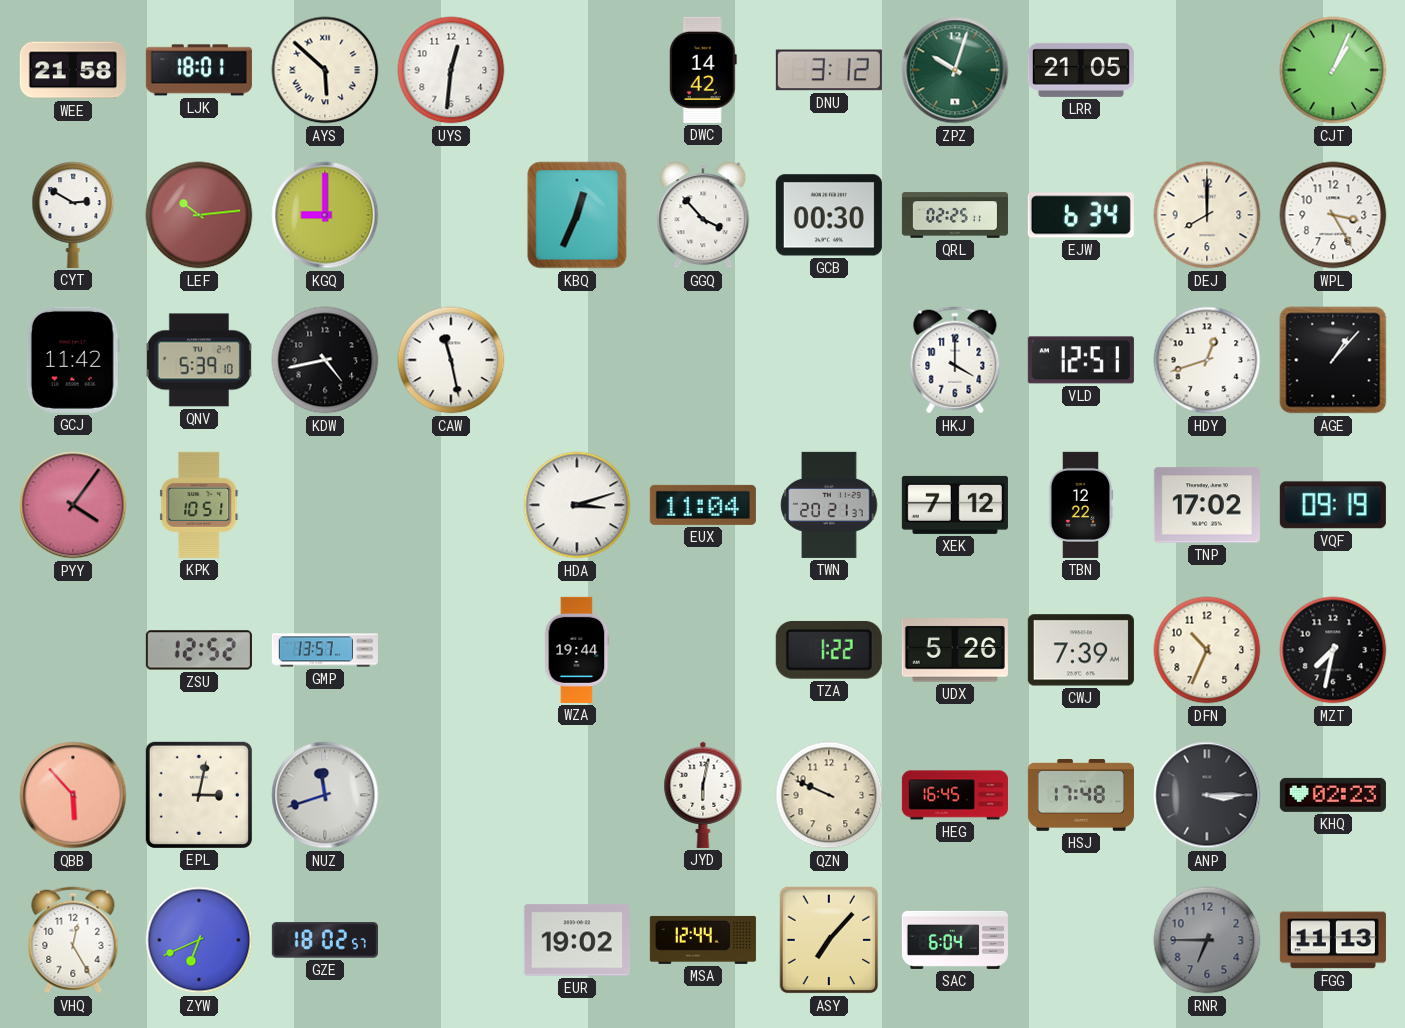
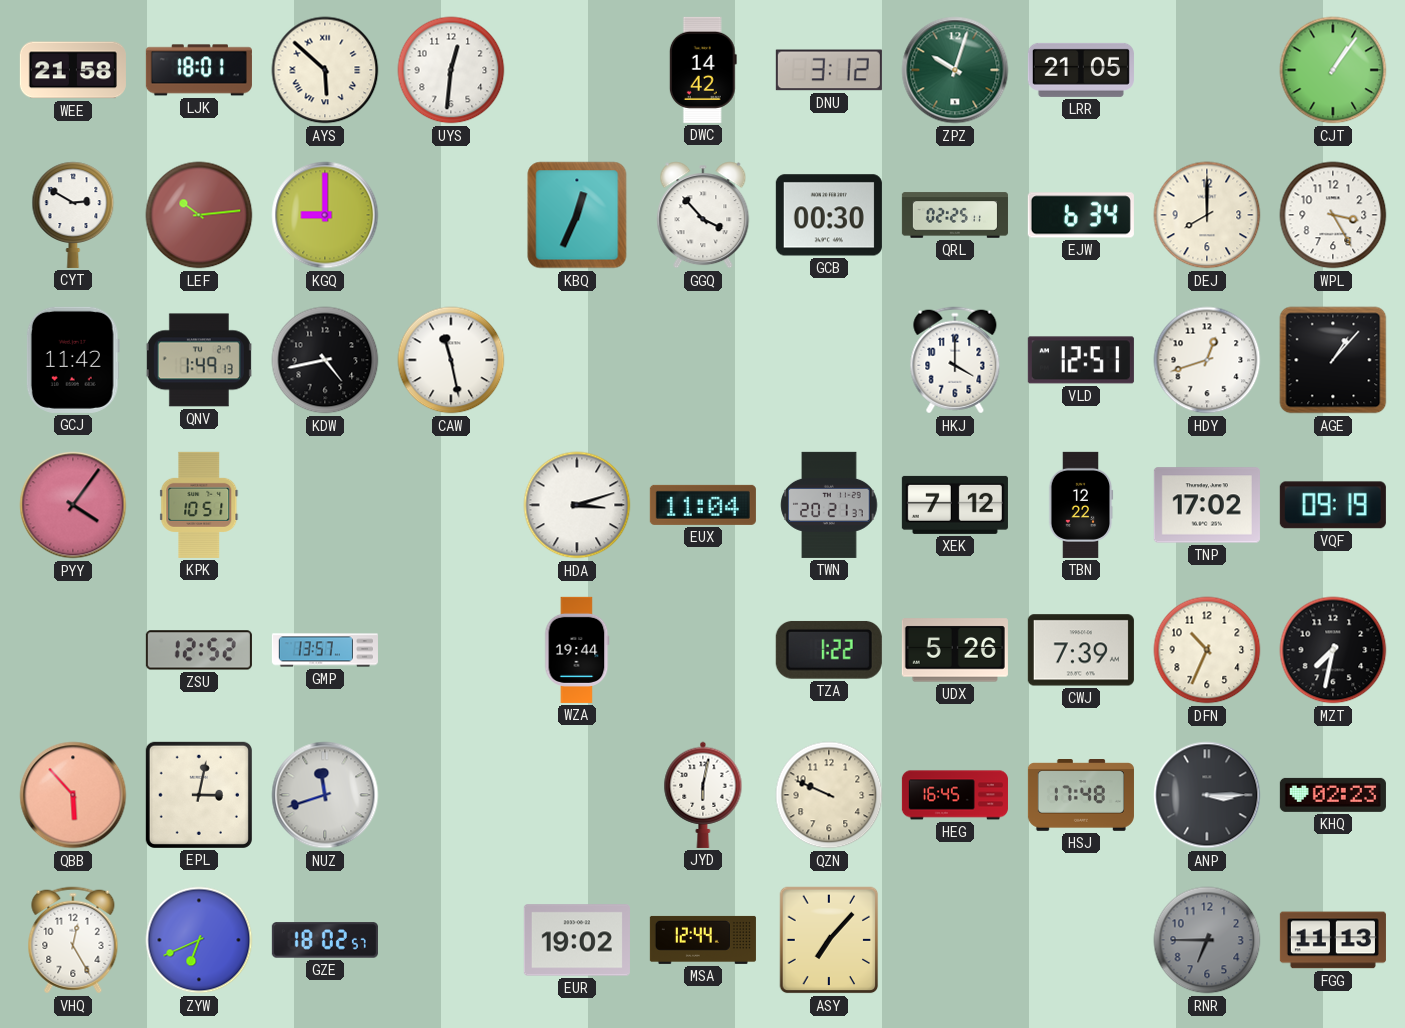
CJT: 1:04 -> 1:06
QNV: 5:39 -> 1:49
SAC: 6:04 -> none
